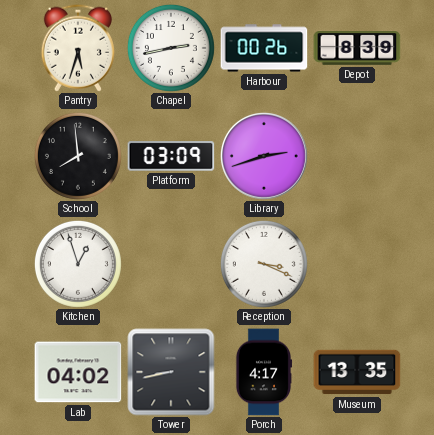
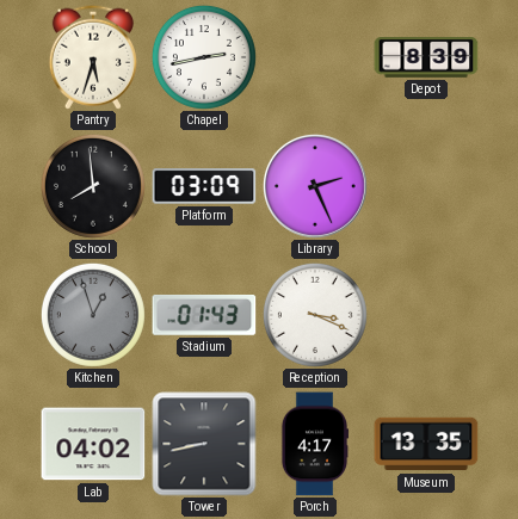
Harbour: 00:26 -> none
Library: 2:42 -> 2:26
Kitchen dial: white -> grey
Stadium: none -> 01:43
